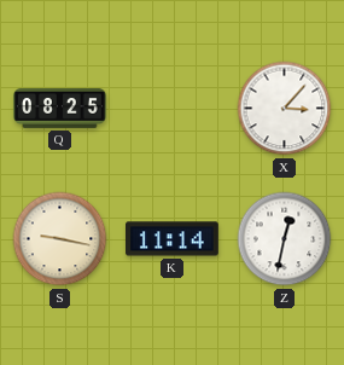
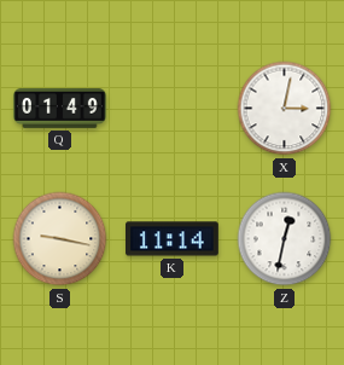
Q: 08:25 -> 01:49
X: 3:07 -> 3:02
